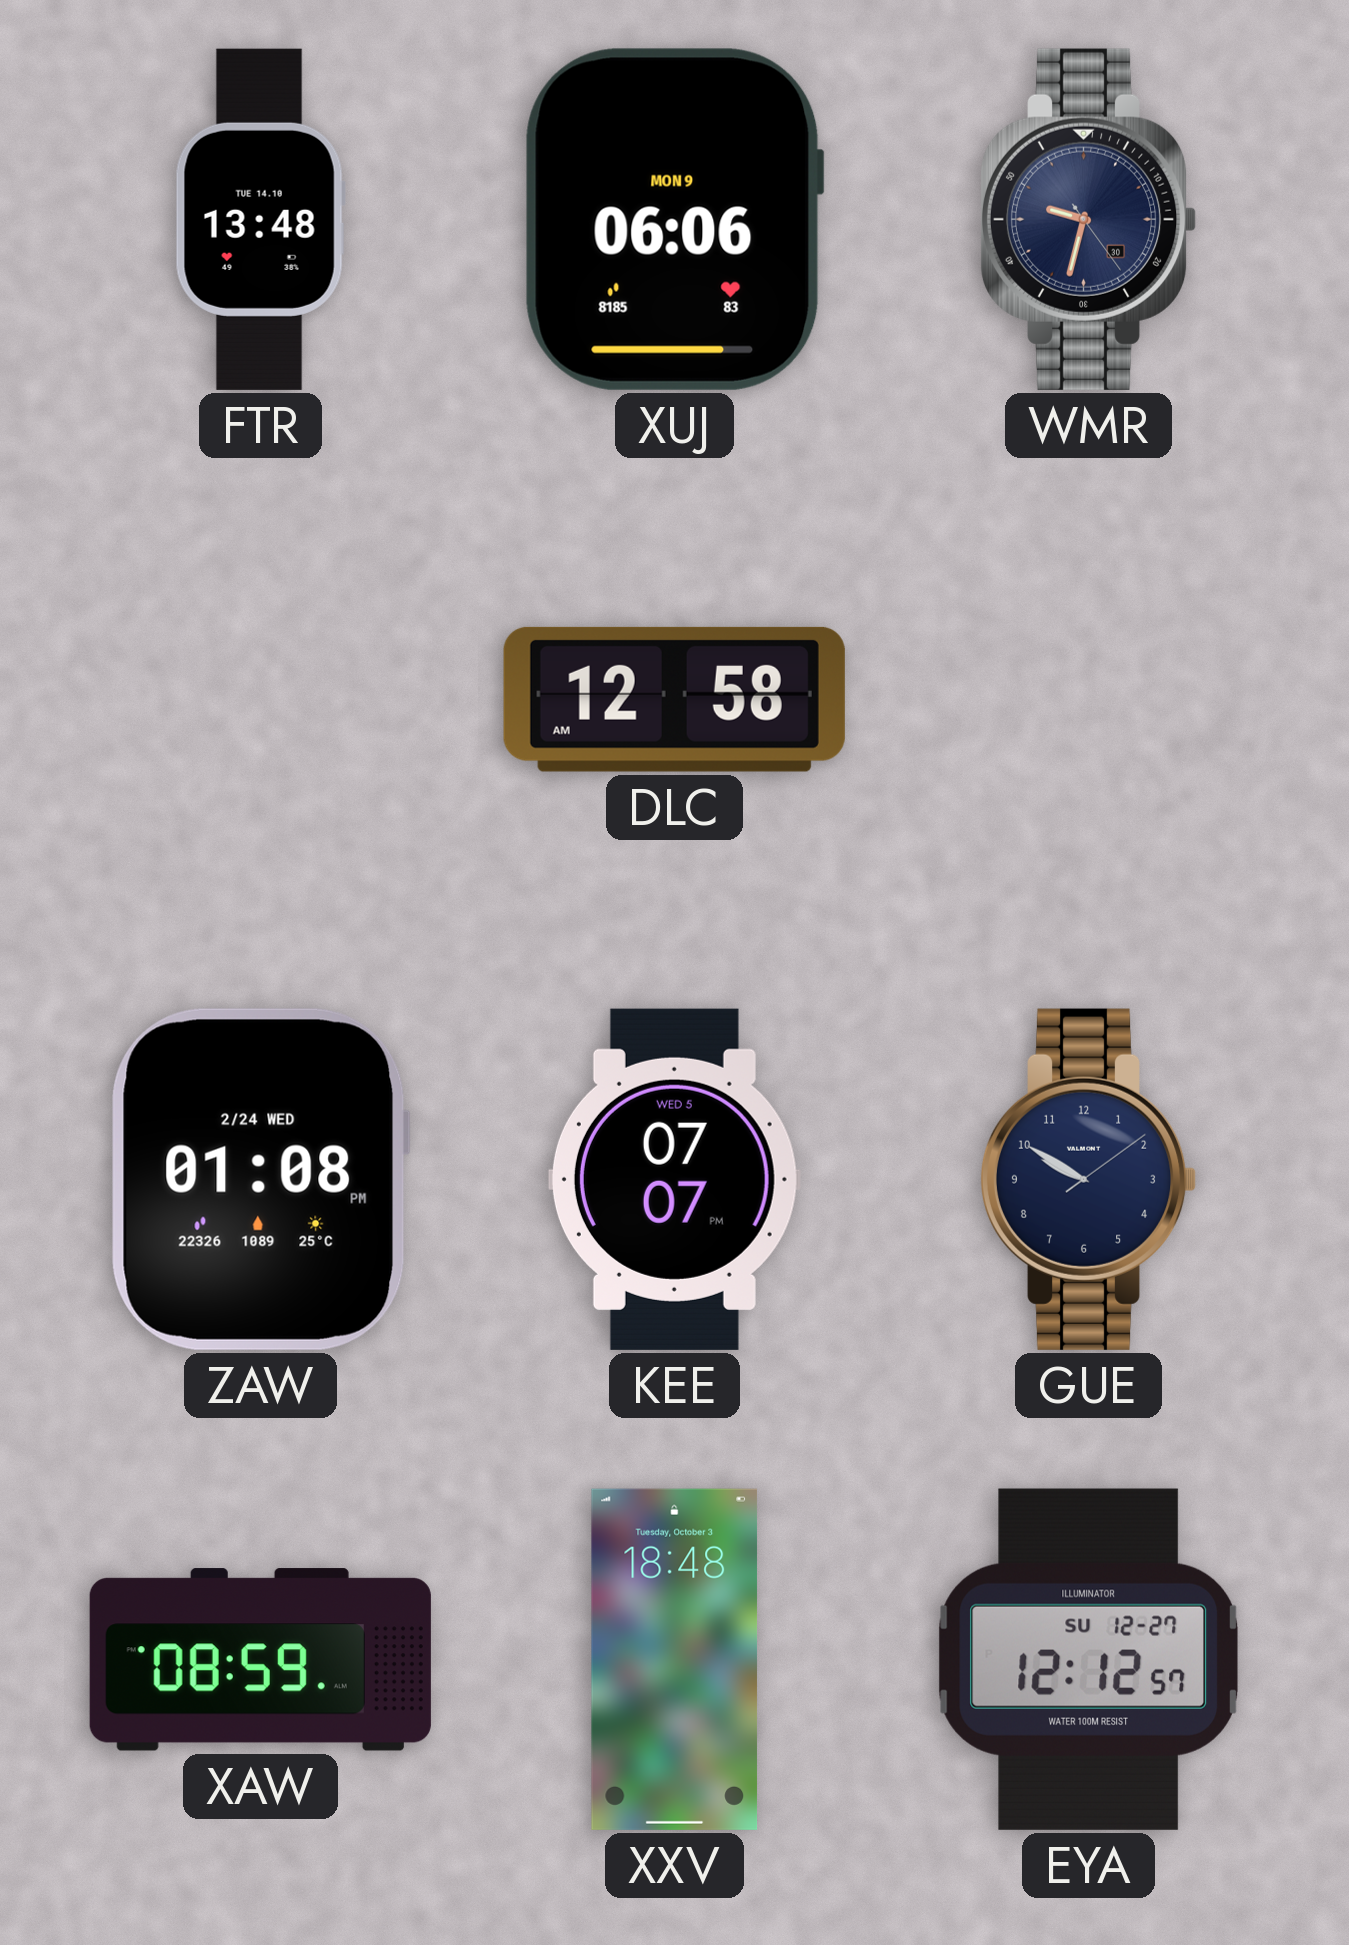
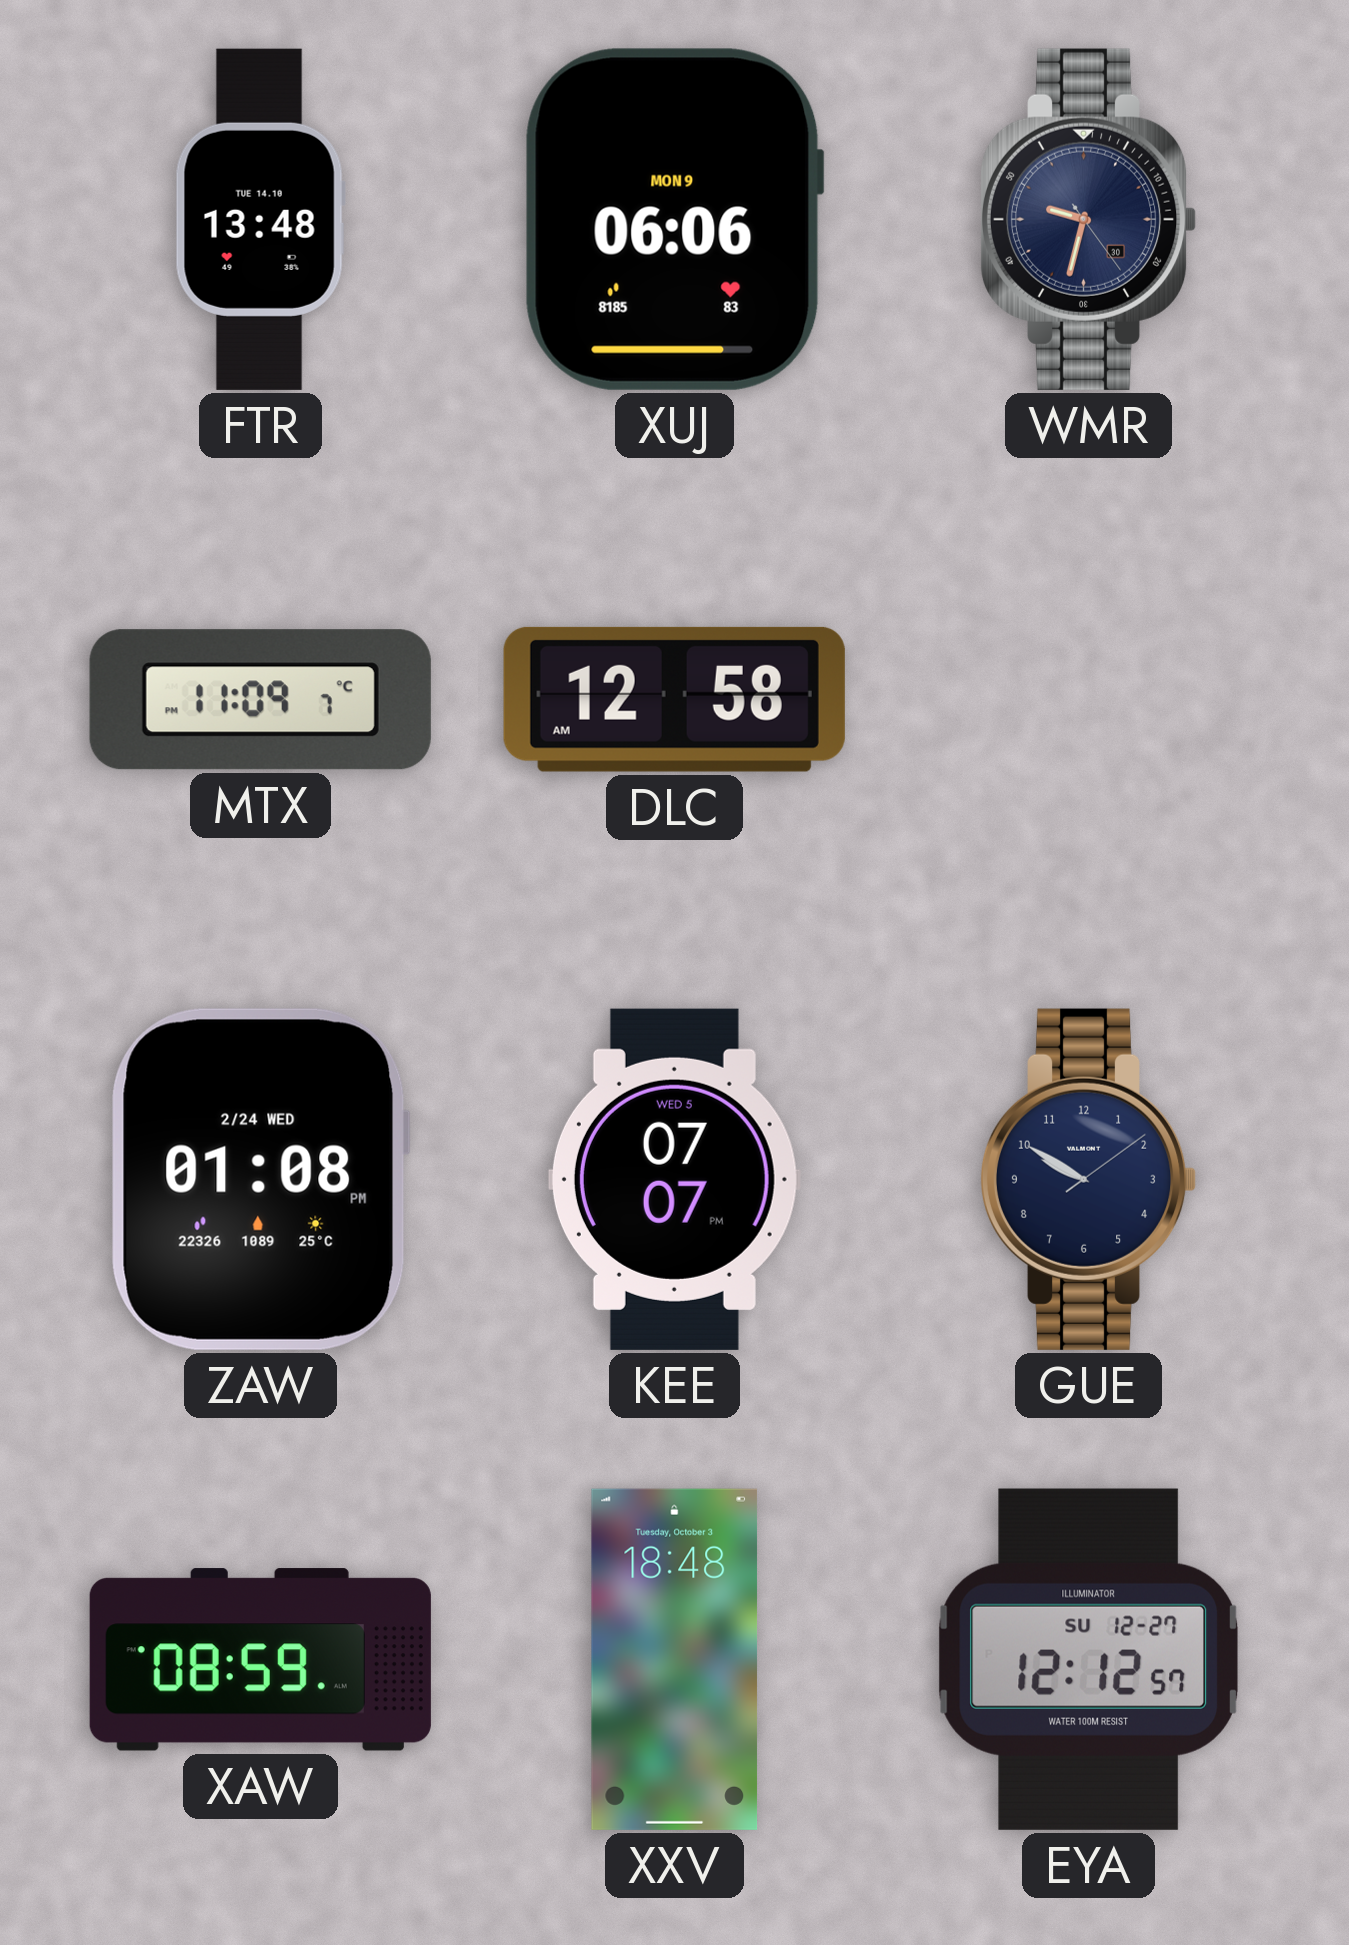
MTX: none -> 11:09
